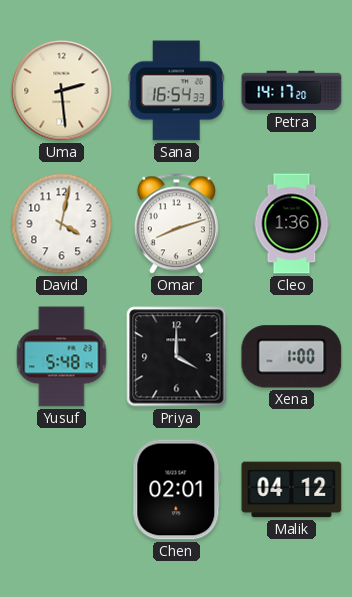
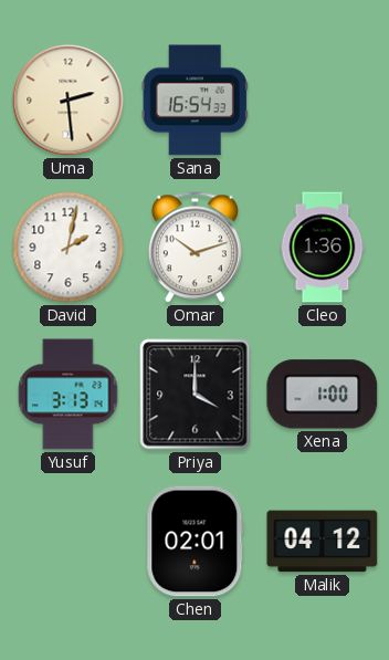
Petra: 14:17 -> none
David: 4:02 -> 2:02
Omar: 8:12 -> 10:12
Yusuf: 5:48 -> 3:13
